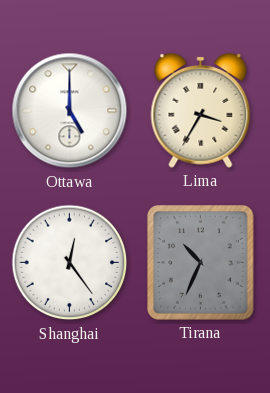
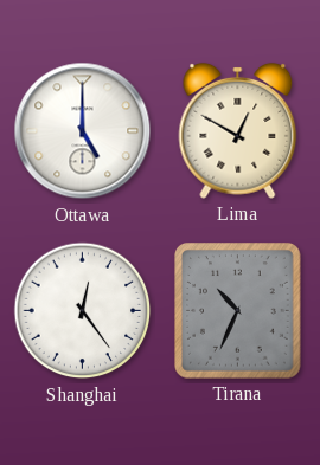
Lima: 3:35 -> 12:50
